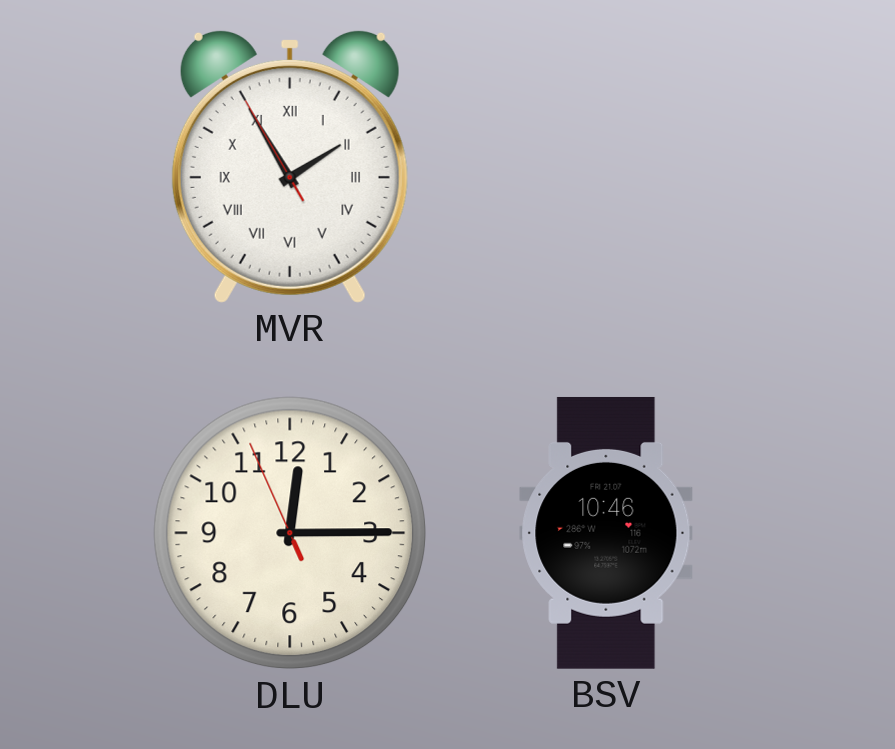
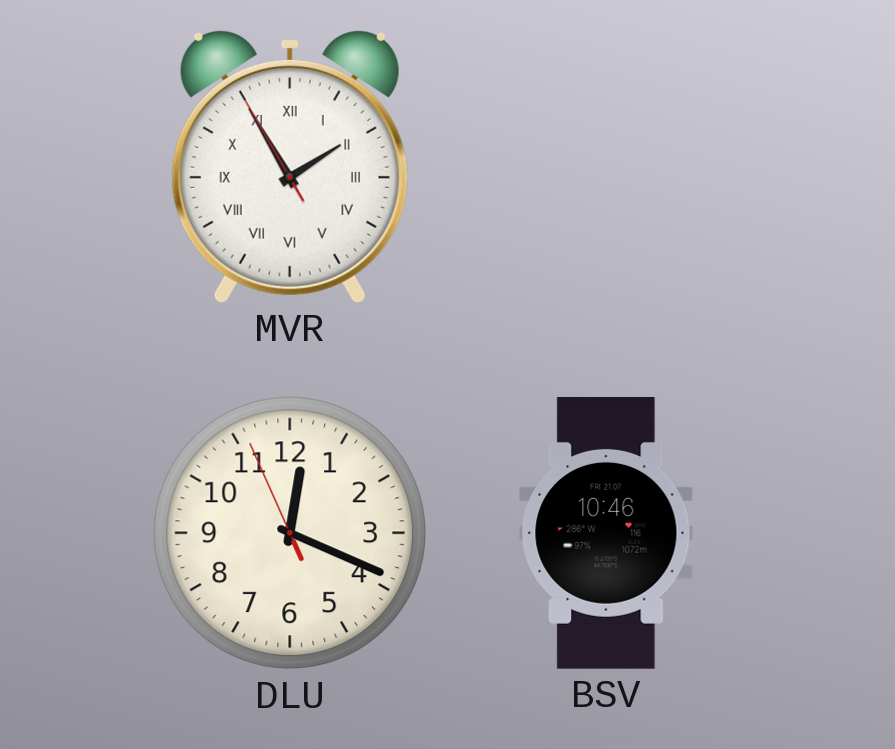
DLU: 12:14 -> 12:18
